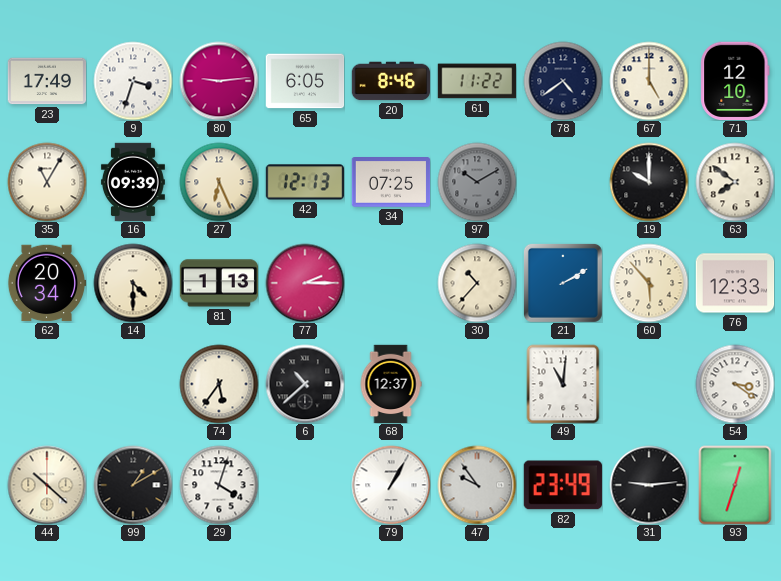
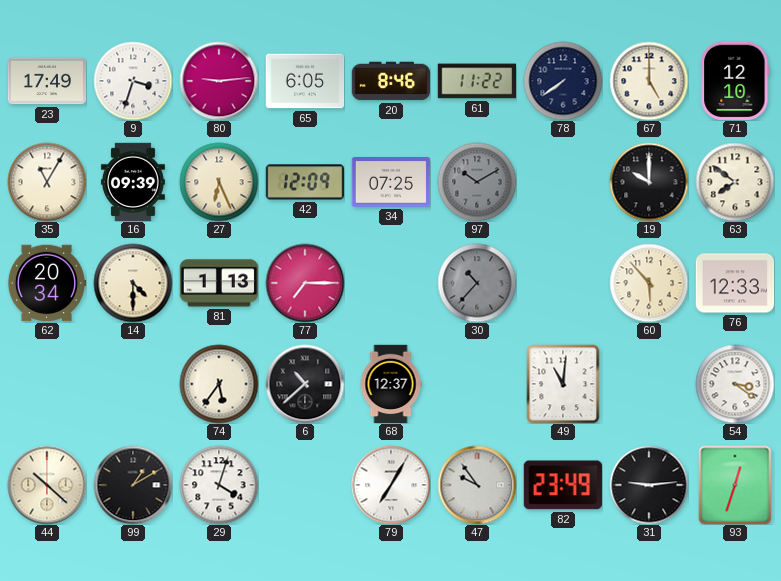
78: 4:39 -> 7:39
42: 12:13 -> 12:09
77: 2:15 -> 7:15
30 dial: cream -> grey
21: 2:10 -> none
79: 1:05 -> 7:05
